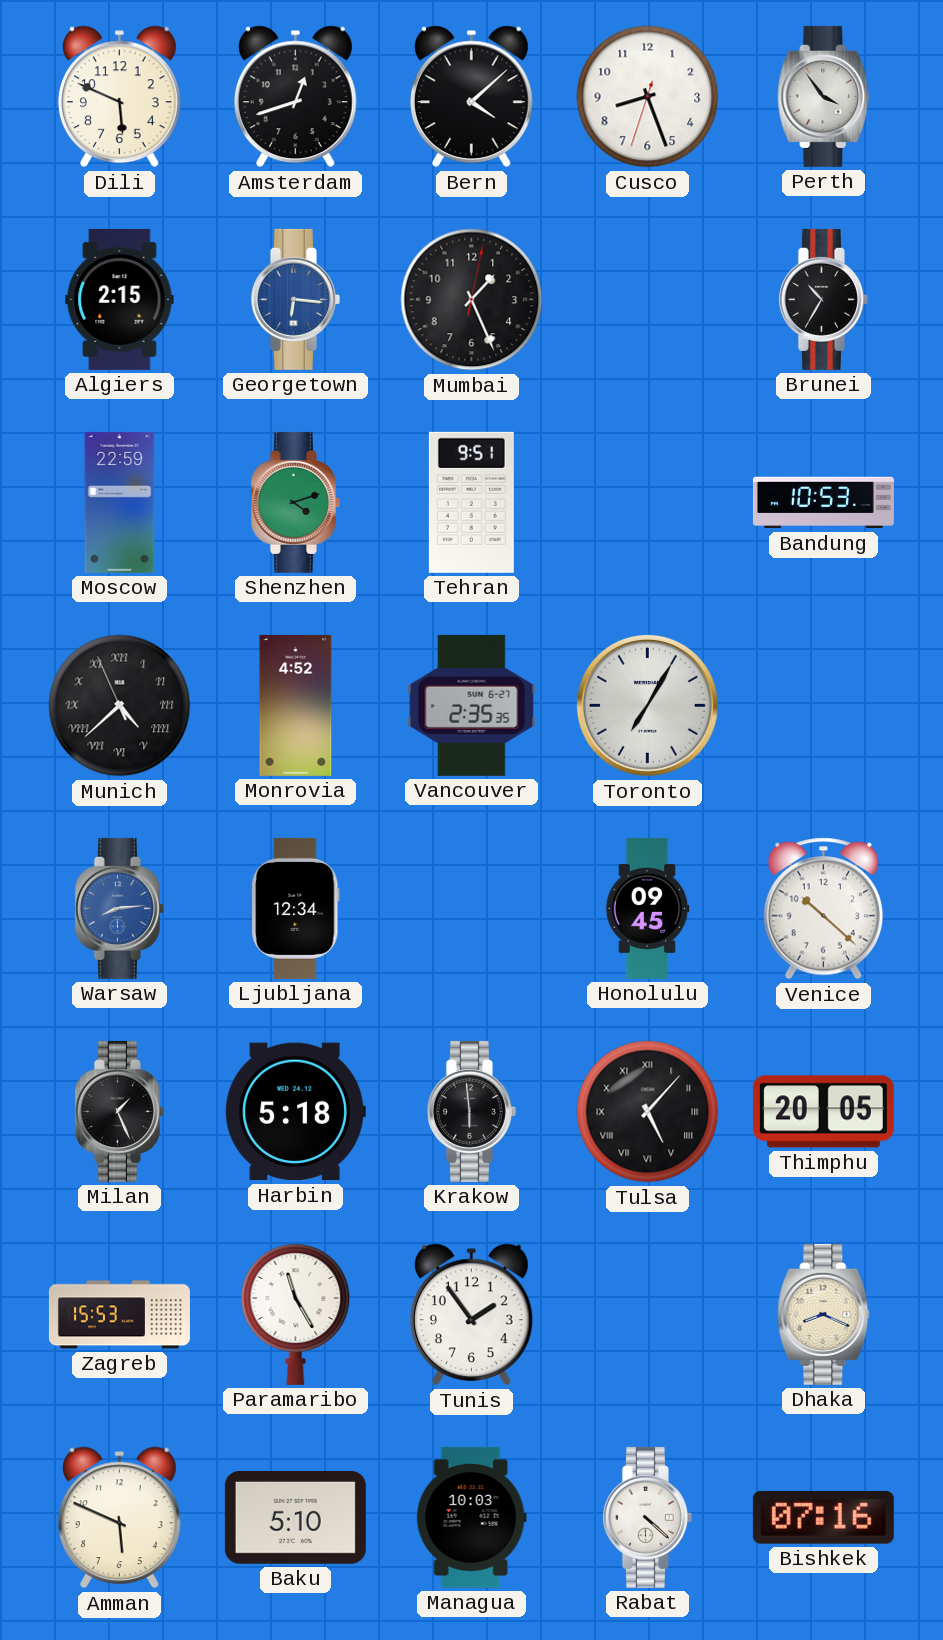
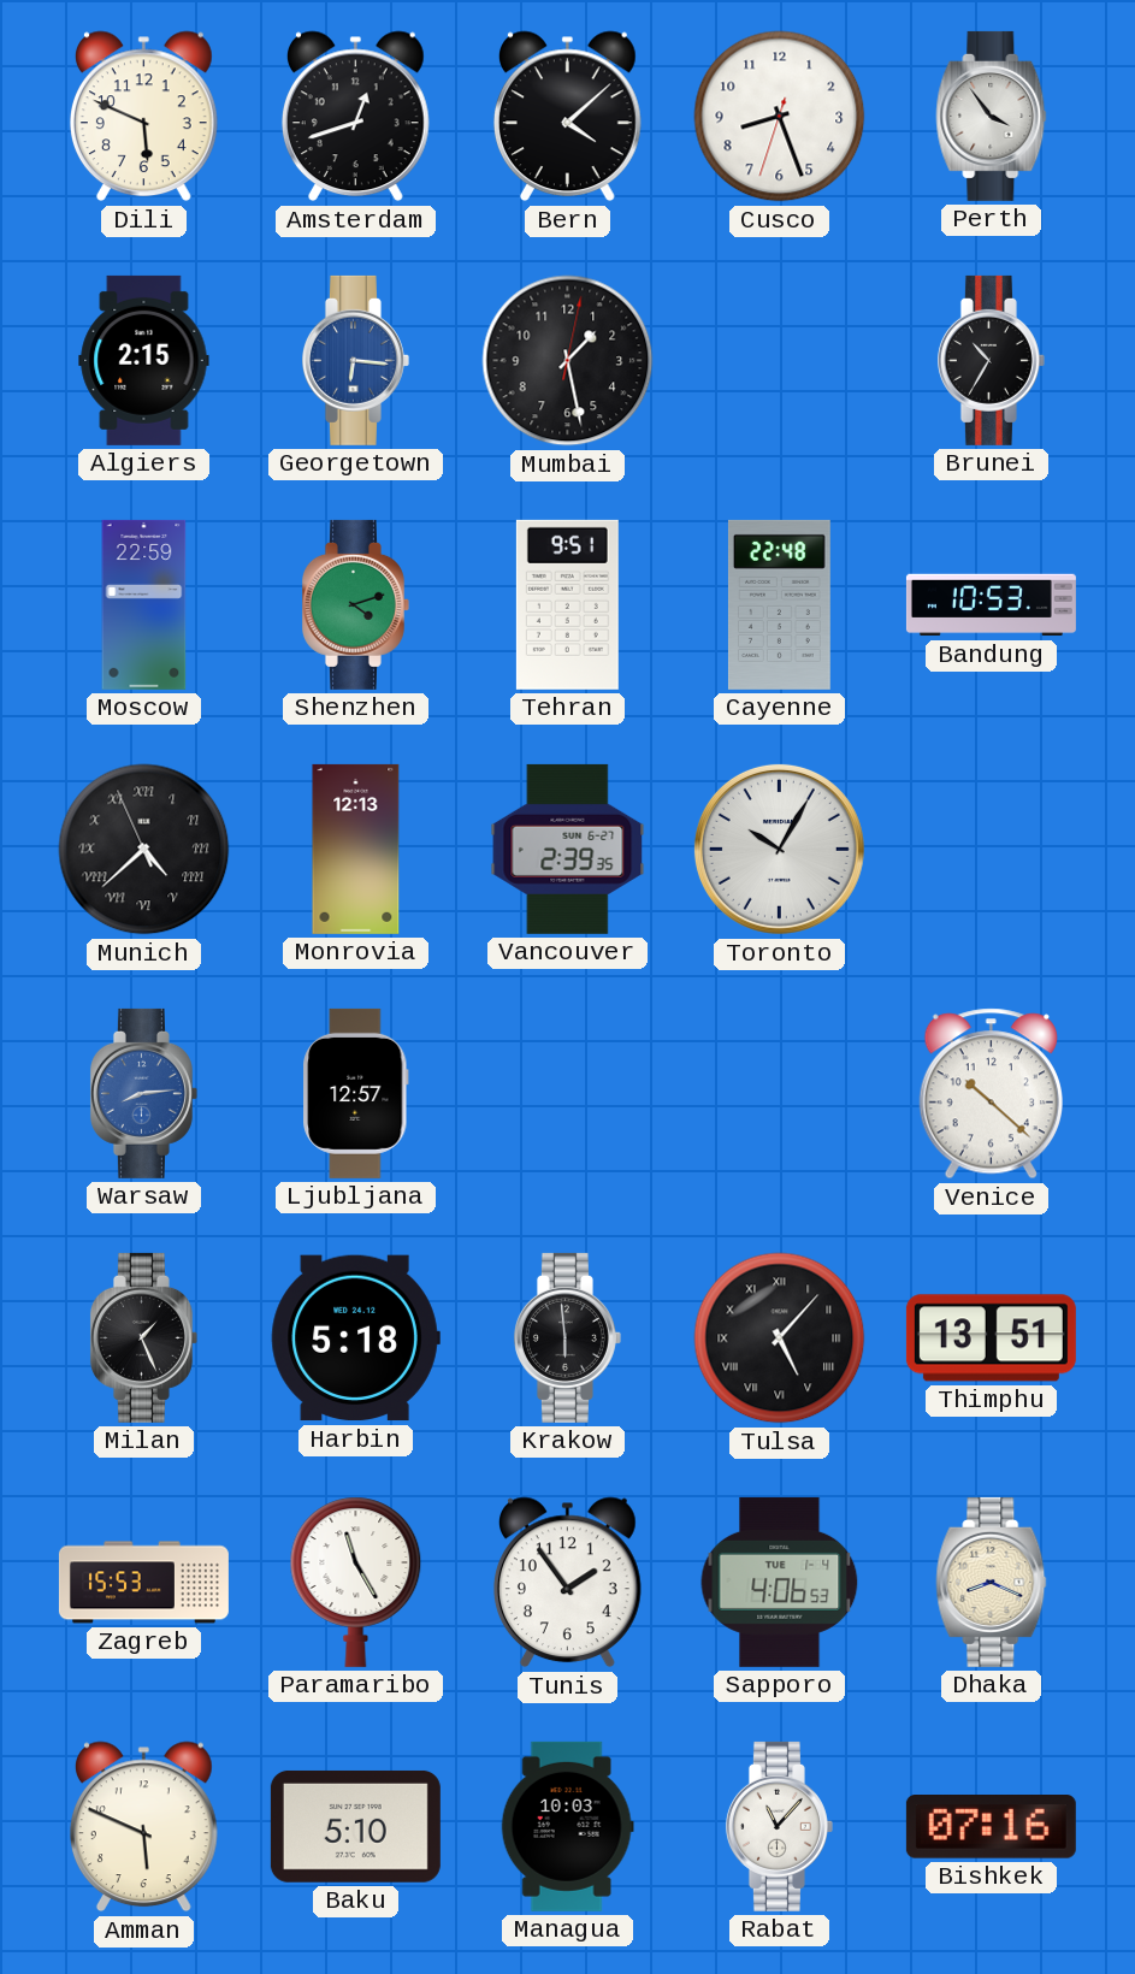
Mumbai: 1:26 -> 1:28
Cayenne: none -> 22:48
Monrovia: 4:52 -> 12:13
Vancouver: 2:35 -> 2:39
Toronto: 7:05 -> 10:05
Ljubljana: 12:34 -> 12:57
Honolulu: 09:45 -> none
Thimphu: 20:05 -> 13:51
Sapporo: none -> 4:06
Rabat: 4:22 -> 11:07
